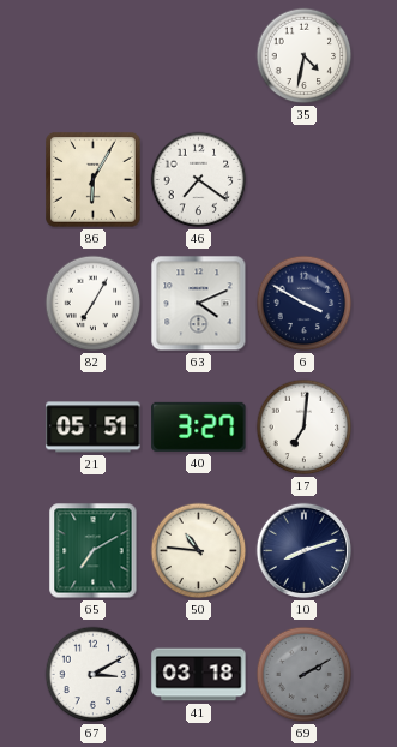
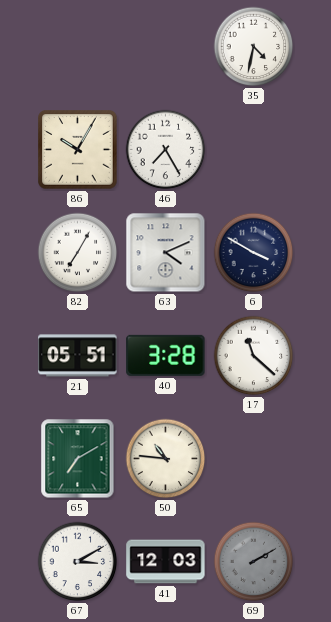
86: 6:05 -> 10:05
46: 7:21 -> 7:25
40: 3:27 -> 3:28
17: 7:01 -> 11:22
10: 8:12 -> none
41: 03:18 -> 12:03
